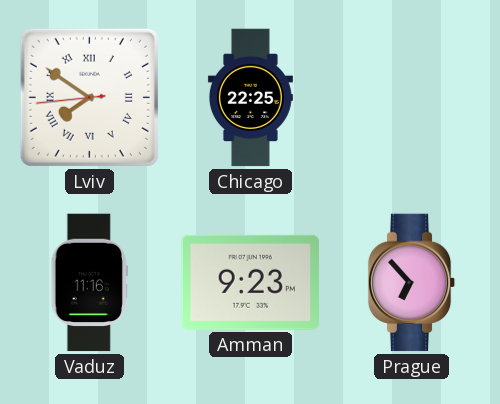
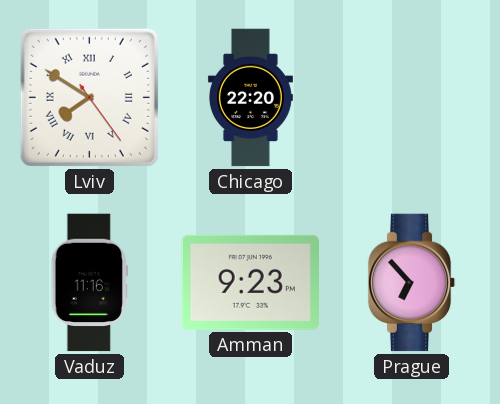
Lviv: 7:50:44 -> 7:50:24
Chicago: 22:25 -> 22:20
